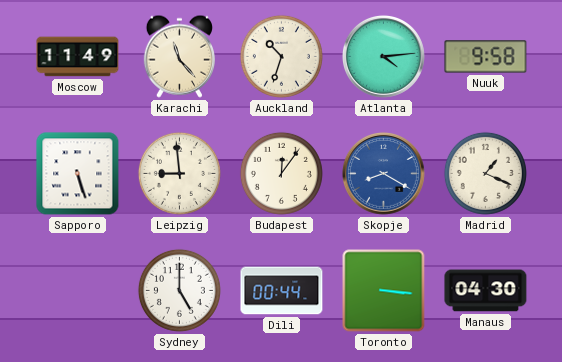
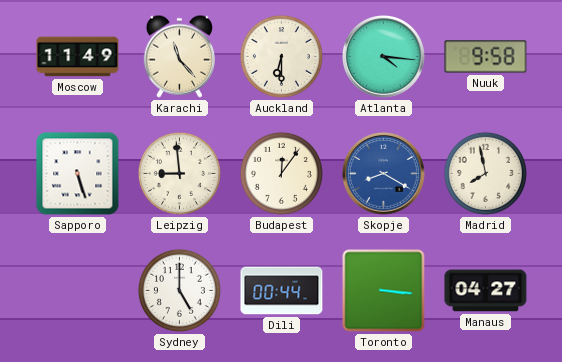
Auckland: 10:33 -> 6:30
Atlanta: 4:14 -> 4:16
Madrid: 1:19 -> 7:58
Manaus: 04:30 -> 04:27
